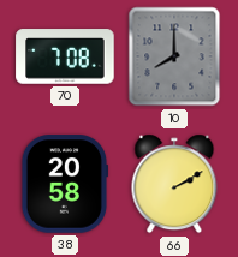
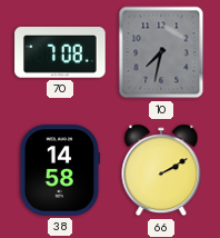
10: 8:00 -> 7:32
38: 20:58 -> 14:58
